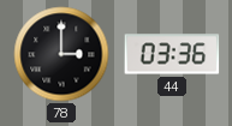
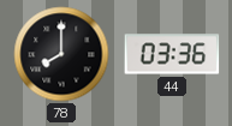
78: 3:00 -> 8:00
